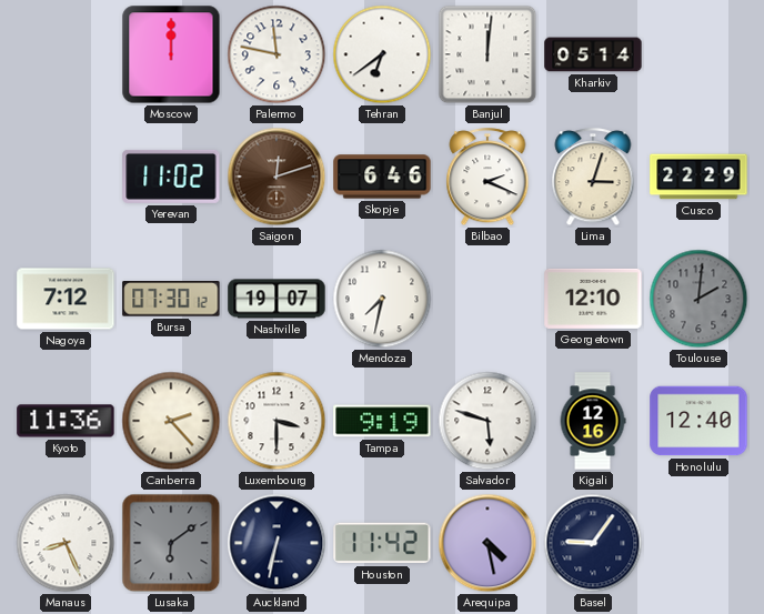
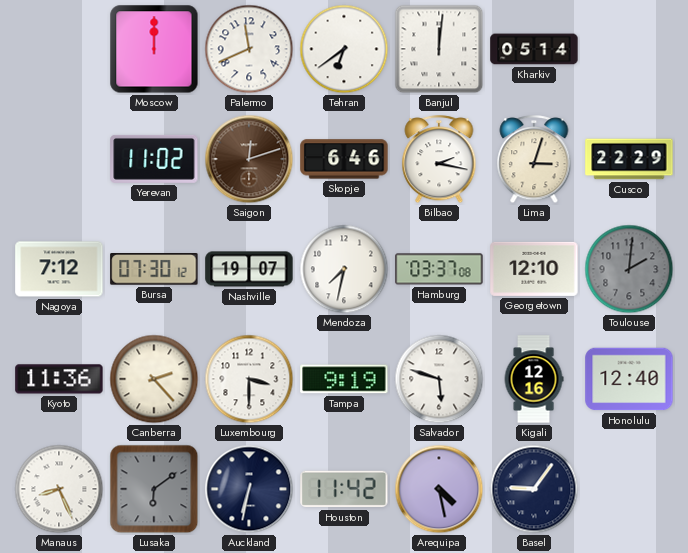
Palermo: 11:47 -> 11:41
Bilbao: 2:19 -> 2:17
Hamburg: none -> 03:37
